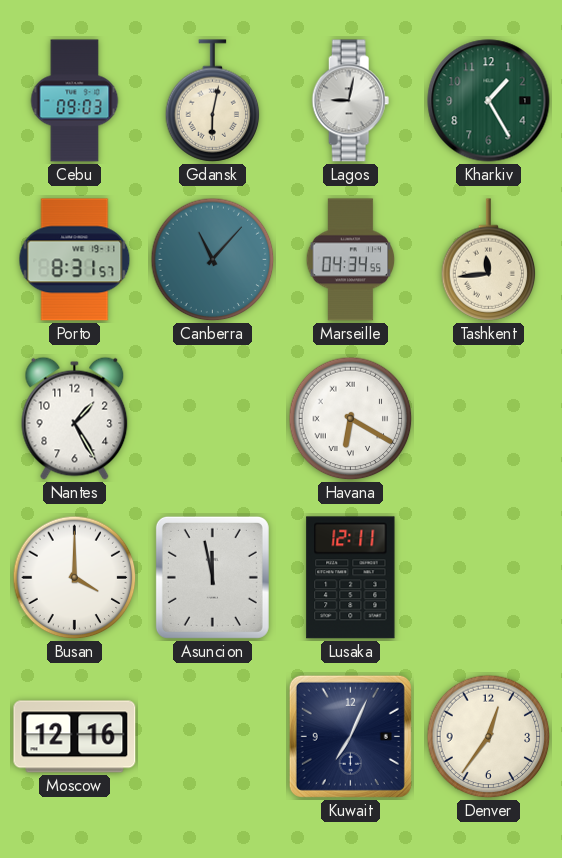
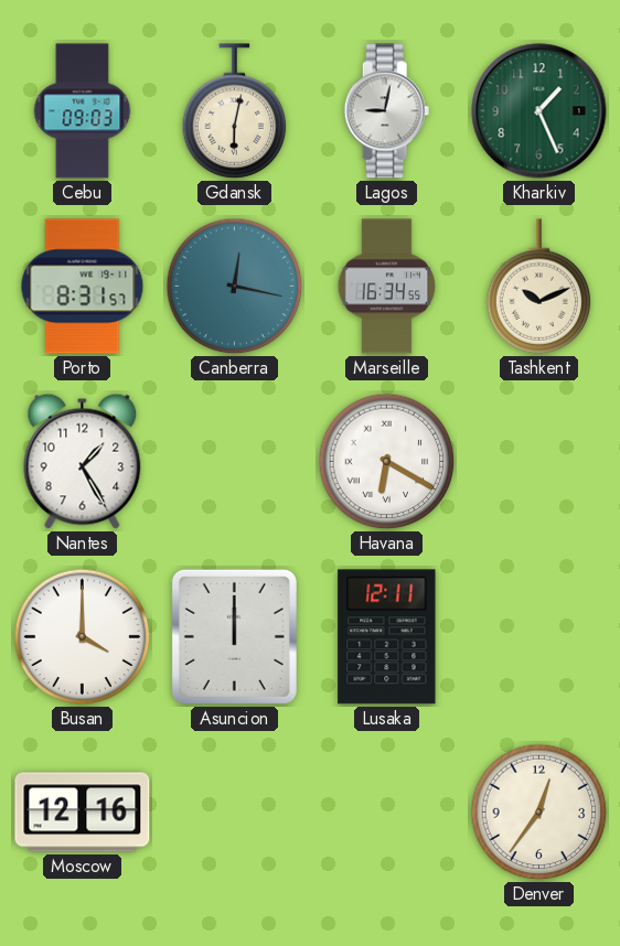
Kharkiv: 1:25 -> 1:26
Canberra: 11:07 -> 12:17
Marseille: 04:34 -> 16:34
Tashkent: 11:44 -> 10:11
Asuncion: 11:58 -> 12:00
Kuwait: 7:04 -> none
